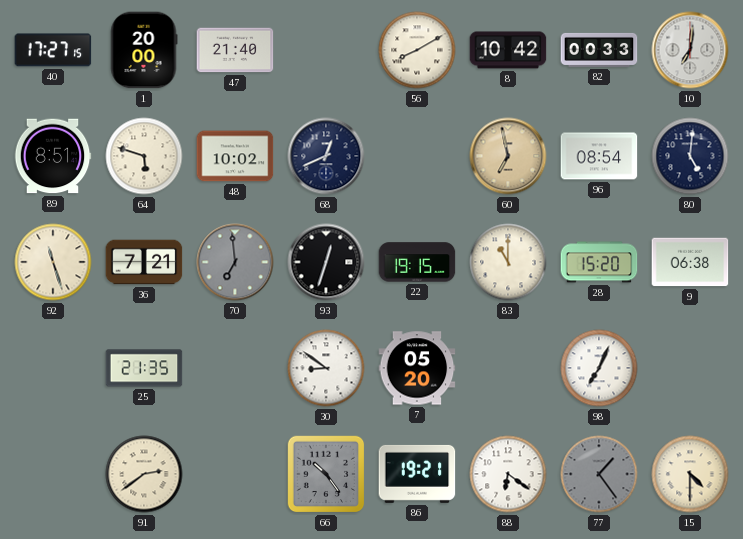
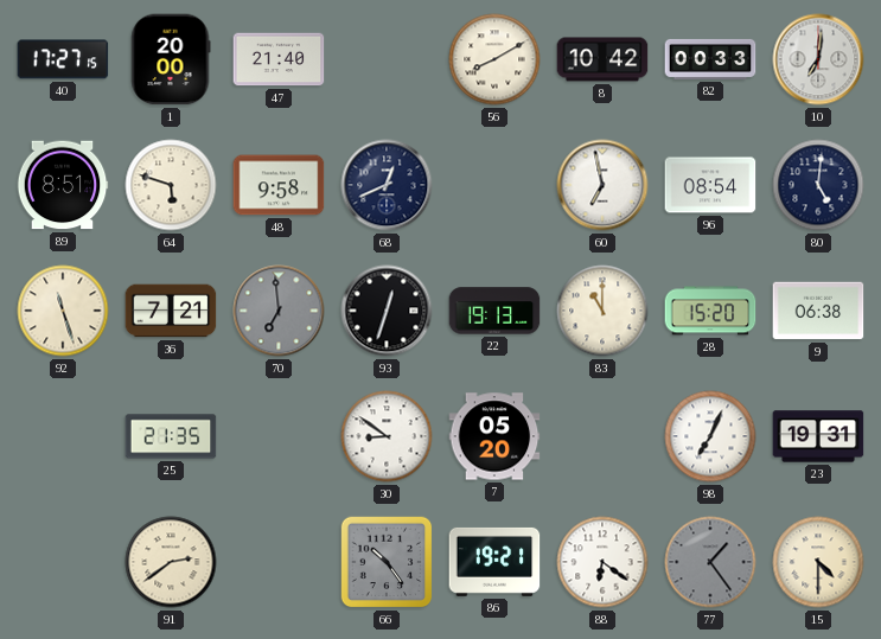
48: 10:02 -> 9:58
60 dial: champagne -> white
22: 19:15 -> 19:13
23: none -> 19:31
